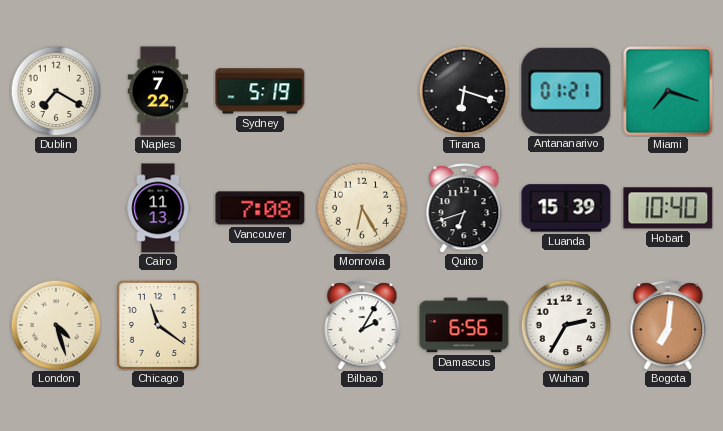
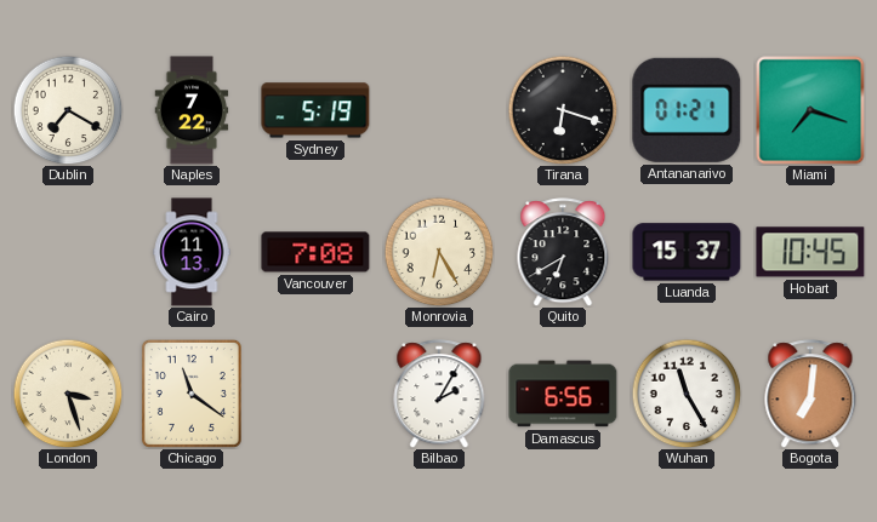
Quito: 6:42 -> 6:40
Luanda: 15:39 -> 15:37
Hobart: 10:40 -> 10:45
London: 4:27 -> 3:27
Wuhan: 2:35 -> 11:25
